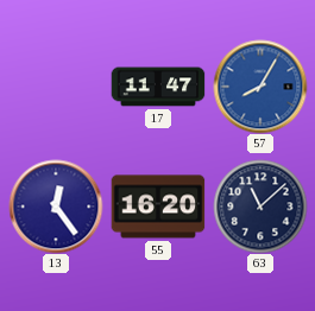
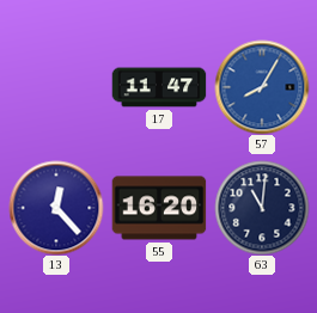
13: 12:24 -> 12:23
63: 11:08 -> 11:01
